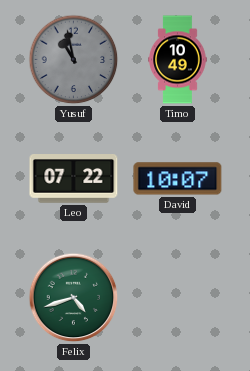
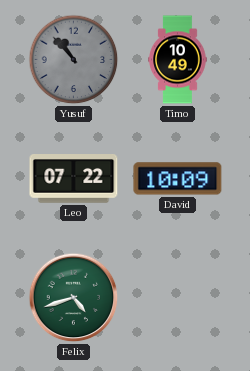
Yusuf: 10:58 -> 10:53
David: 10:07 -> 10:09
